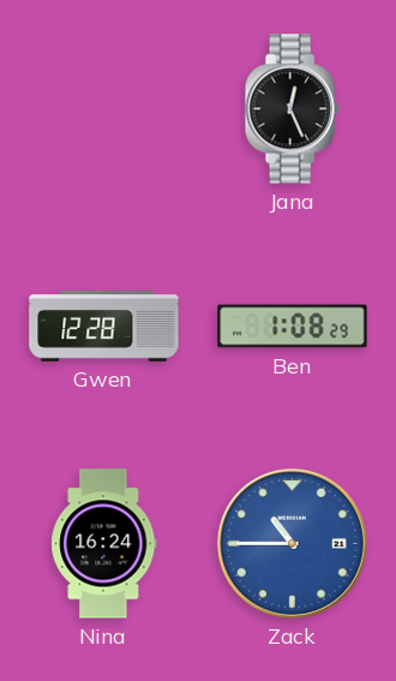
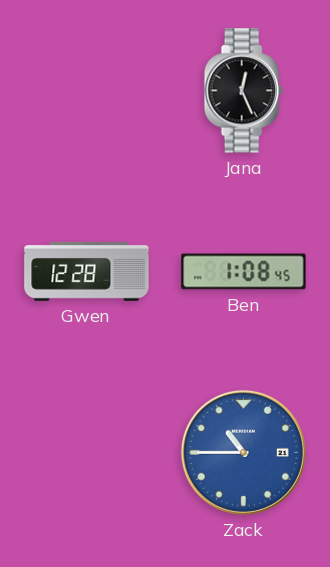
Ben: 1:08:29 -> 1:08:45
Nina: 16:24 -> none
